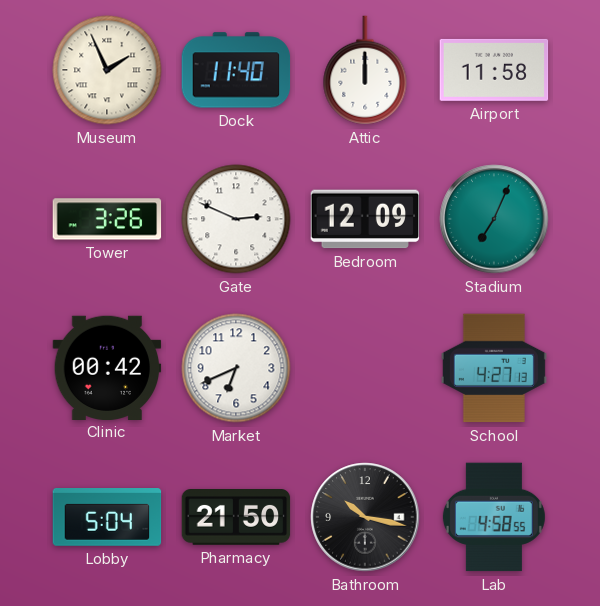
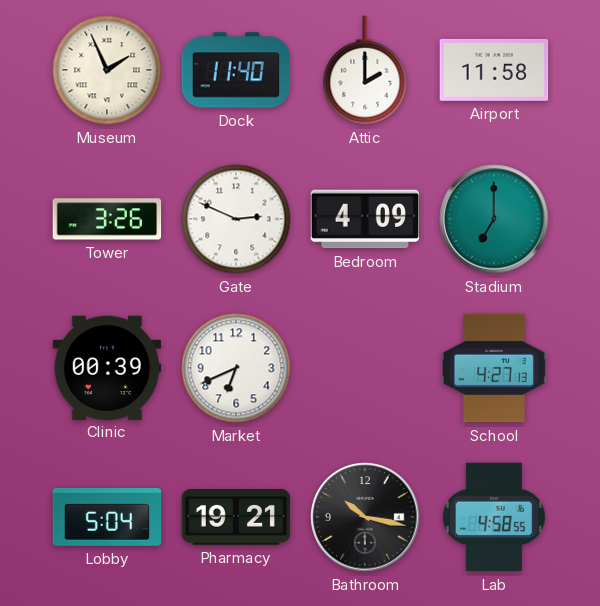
Attic: 12:00 -> 2:00
Bedroom: 12:09 -> 4:09
Stadium: 7:04 -> 7:00
Clinic: 00:42 -> 00:39
Pharmacy: 21:50 -> 19:21
